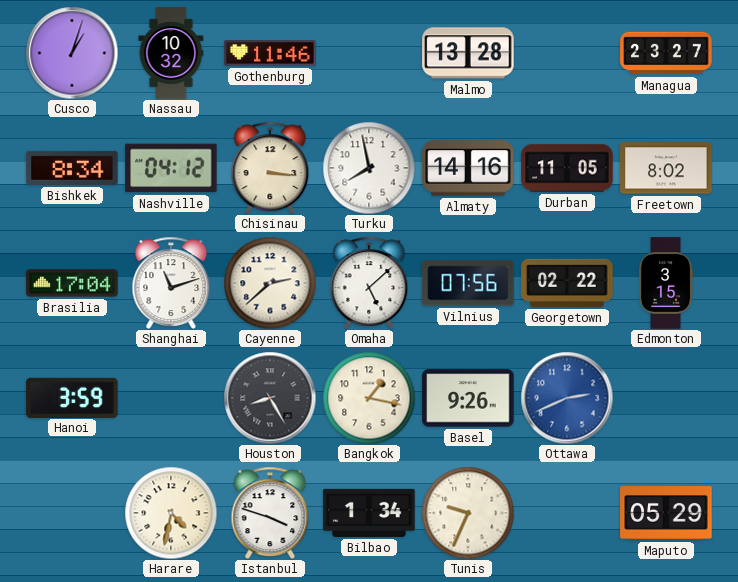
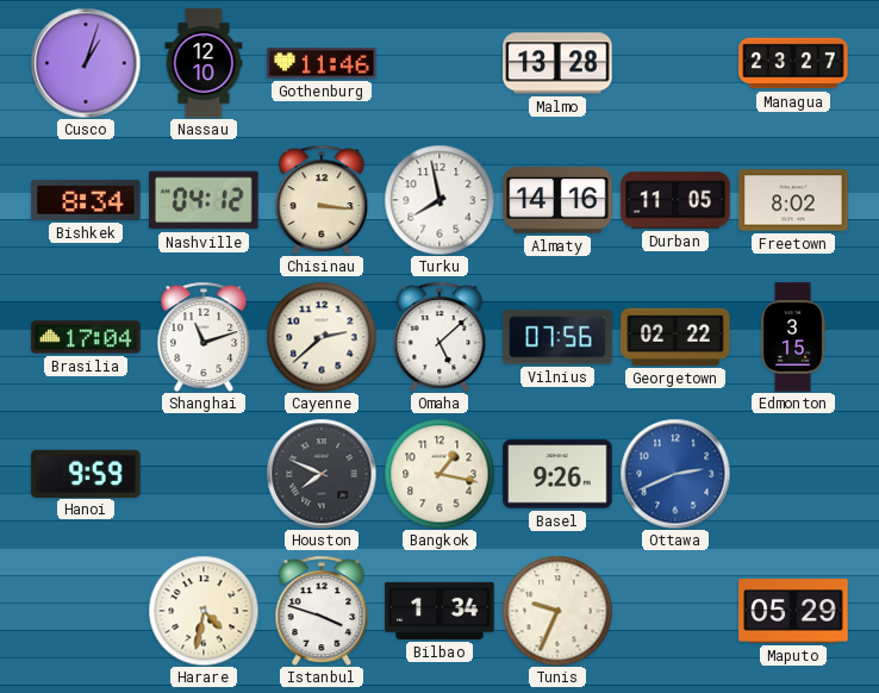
Nassau: 10:32 -> 12:10
Hanoi: 3:59 -> 9:59
Houston: 8:25 -> 7:49
